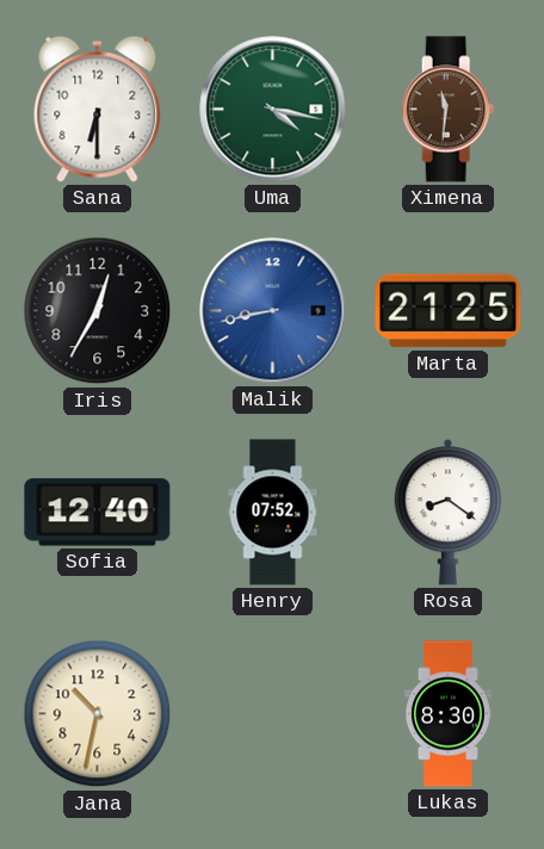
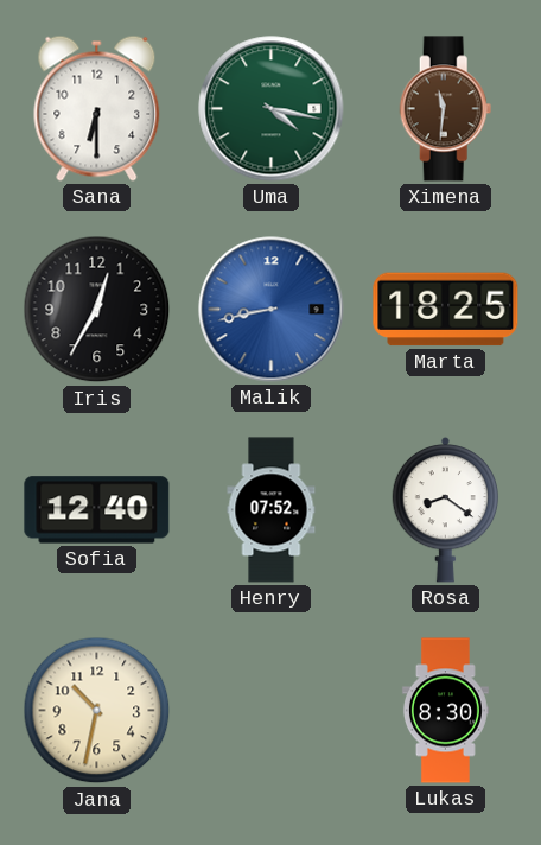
Marta: 21:25 -> 18:25
